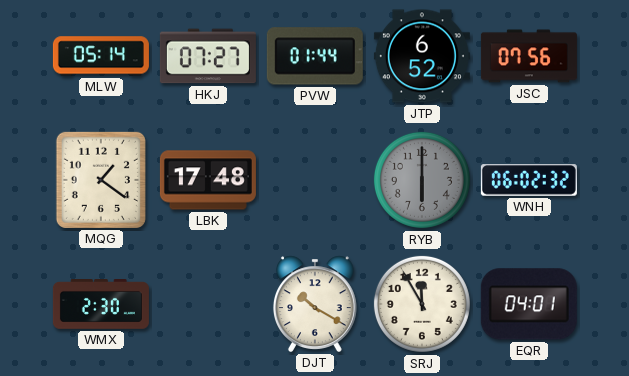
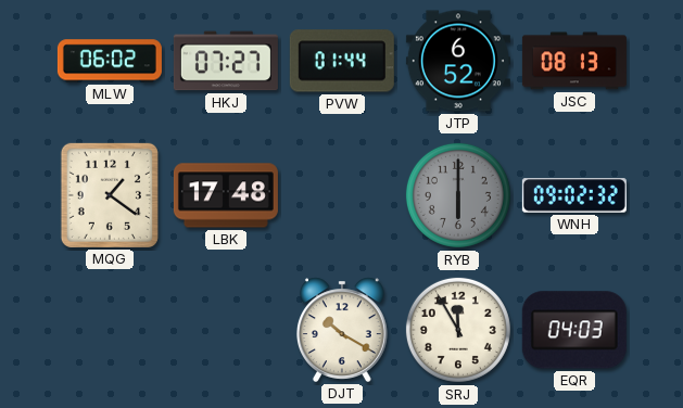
MLW: 05:14 -> 06:02
JSC: 07:56 -> 08:13
WNH: 06:02 -> 09:02
WMX: 2:30 -> none
EQR: 04:01 -> 04:03
